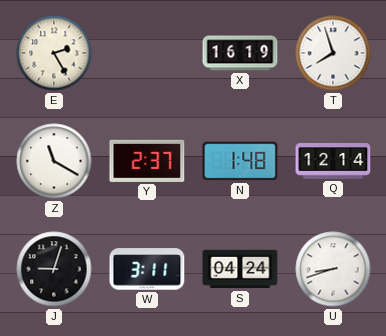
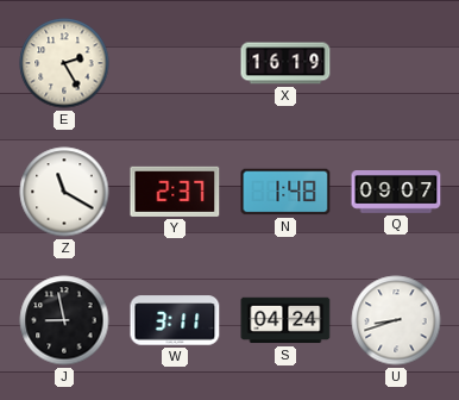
T: 7:57 -> none
Q: 12:14 -> 09:07
J: 9:03 -> 8:58
